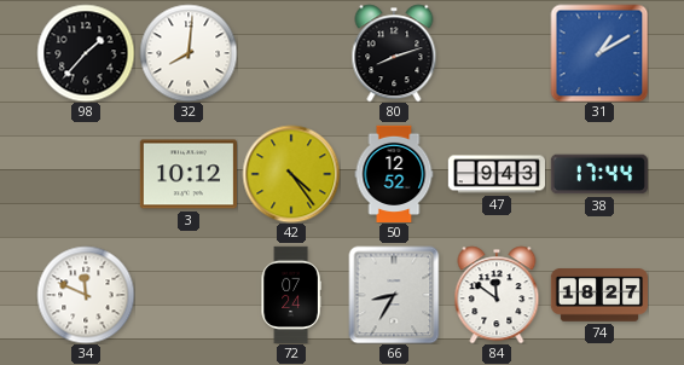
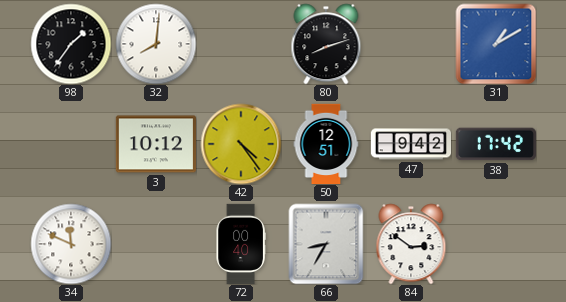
98: 1:37 -> 1:36
50: 12:52 -> 12:51
47: 9:43 -> 9:42
38: 17:44 -> 17:42
72: 07:24 -> 00:40
84: 11:51 -> 2:51
74: 18:27 -> none
